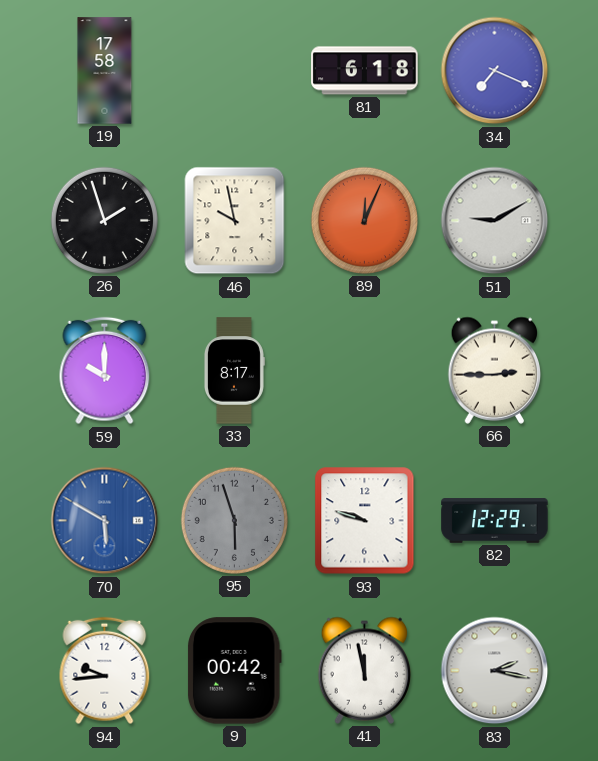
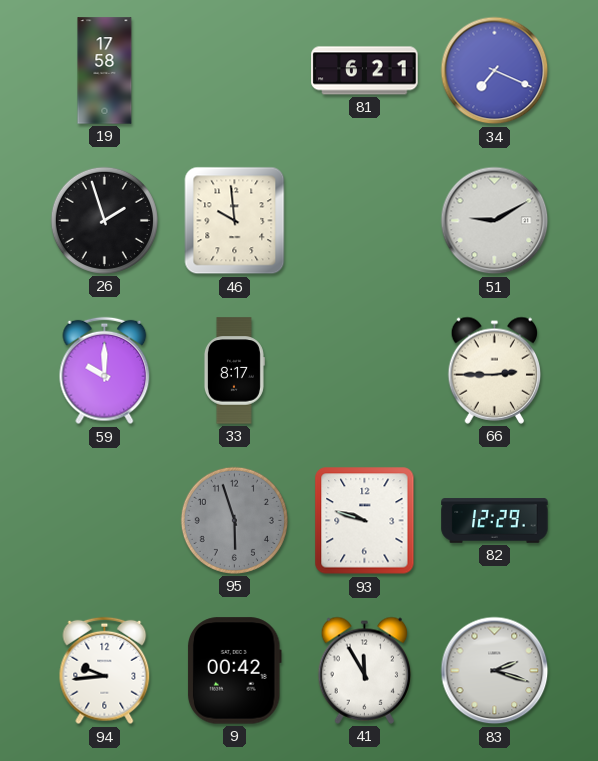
81: 6:18 -> 6:21
46: 9:58 -> 9:59
89: 12:04 -> none
70: 5:50 -> none
41: 11:58 -> 11:55
83: 2:17 -> 2:18
